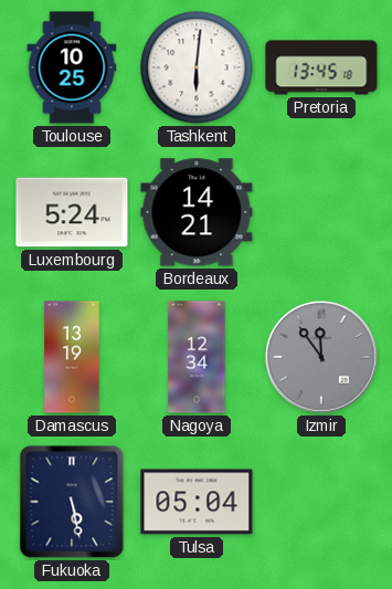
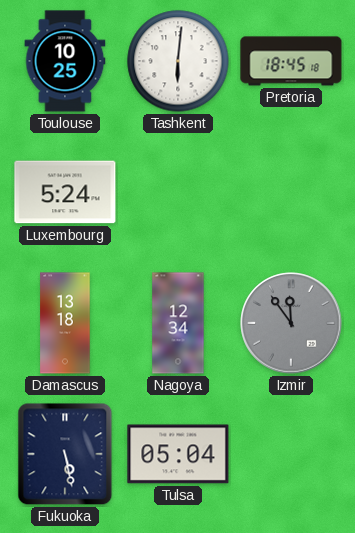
Pretoria: 13:45 -> 18:45
Bordeaux: 14:21 -> none
Damascus: 13:19 -> 13:18
